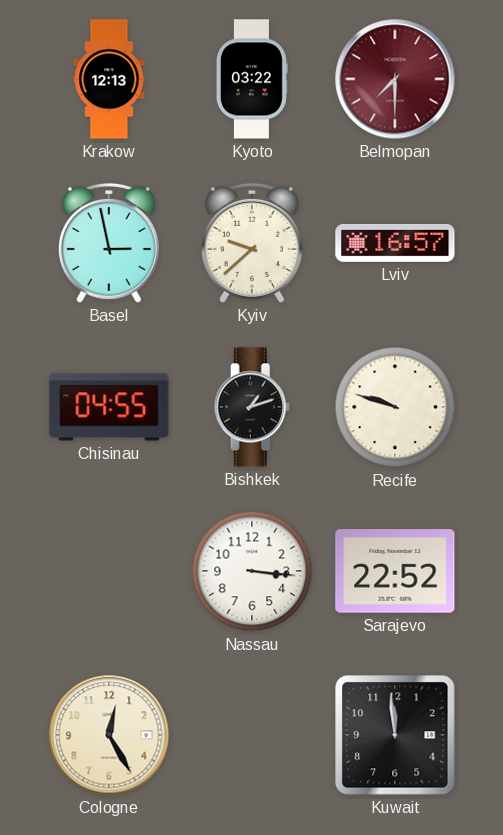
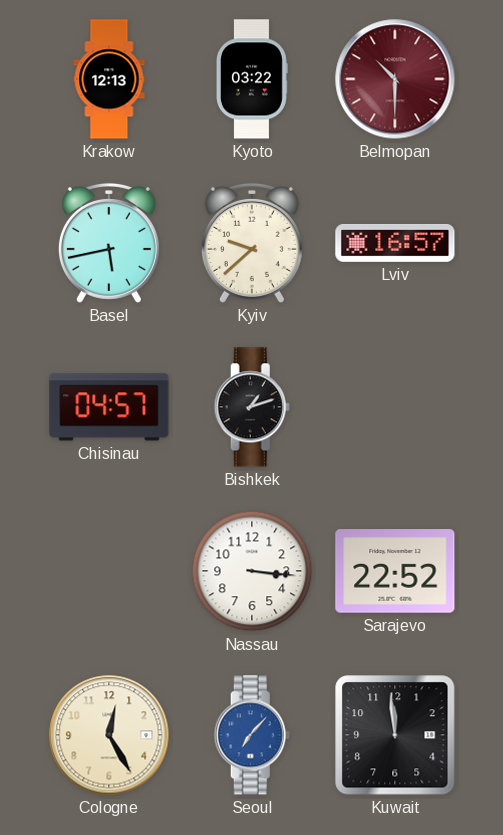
Belmopan: 7:30 -> 10:30
Basel: 2:58 -> 5:43
Chisinau: 04:55 -> 04:57
Recife: 9:48 -> none
Seoul: none -> 7:07
